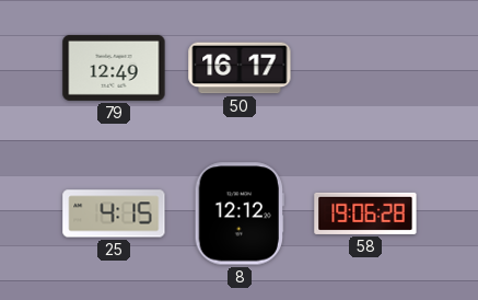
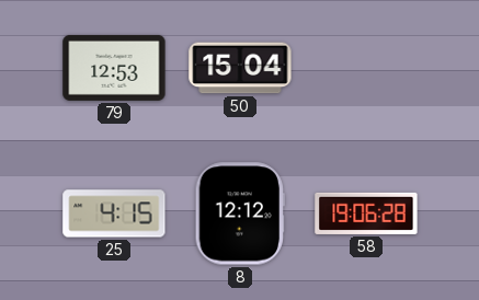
79: 12:49 -> 12:53
50: 16:17 -> 15:04
